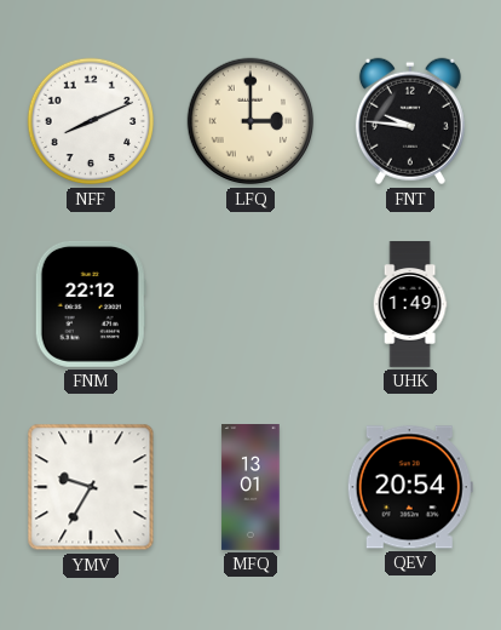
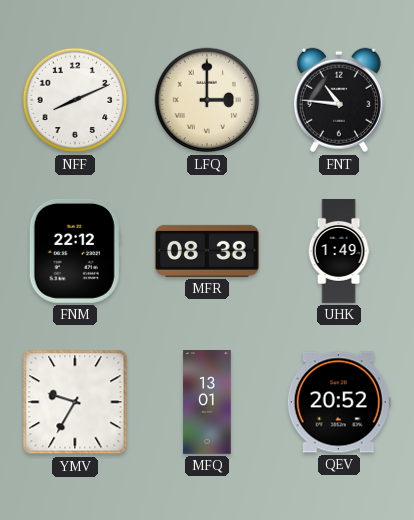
FNT: 9:46 -> 10:46
MFR: none -> 08:38
QEV: 20:54 -> 20:52
